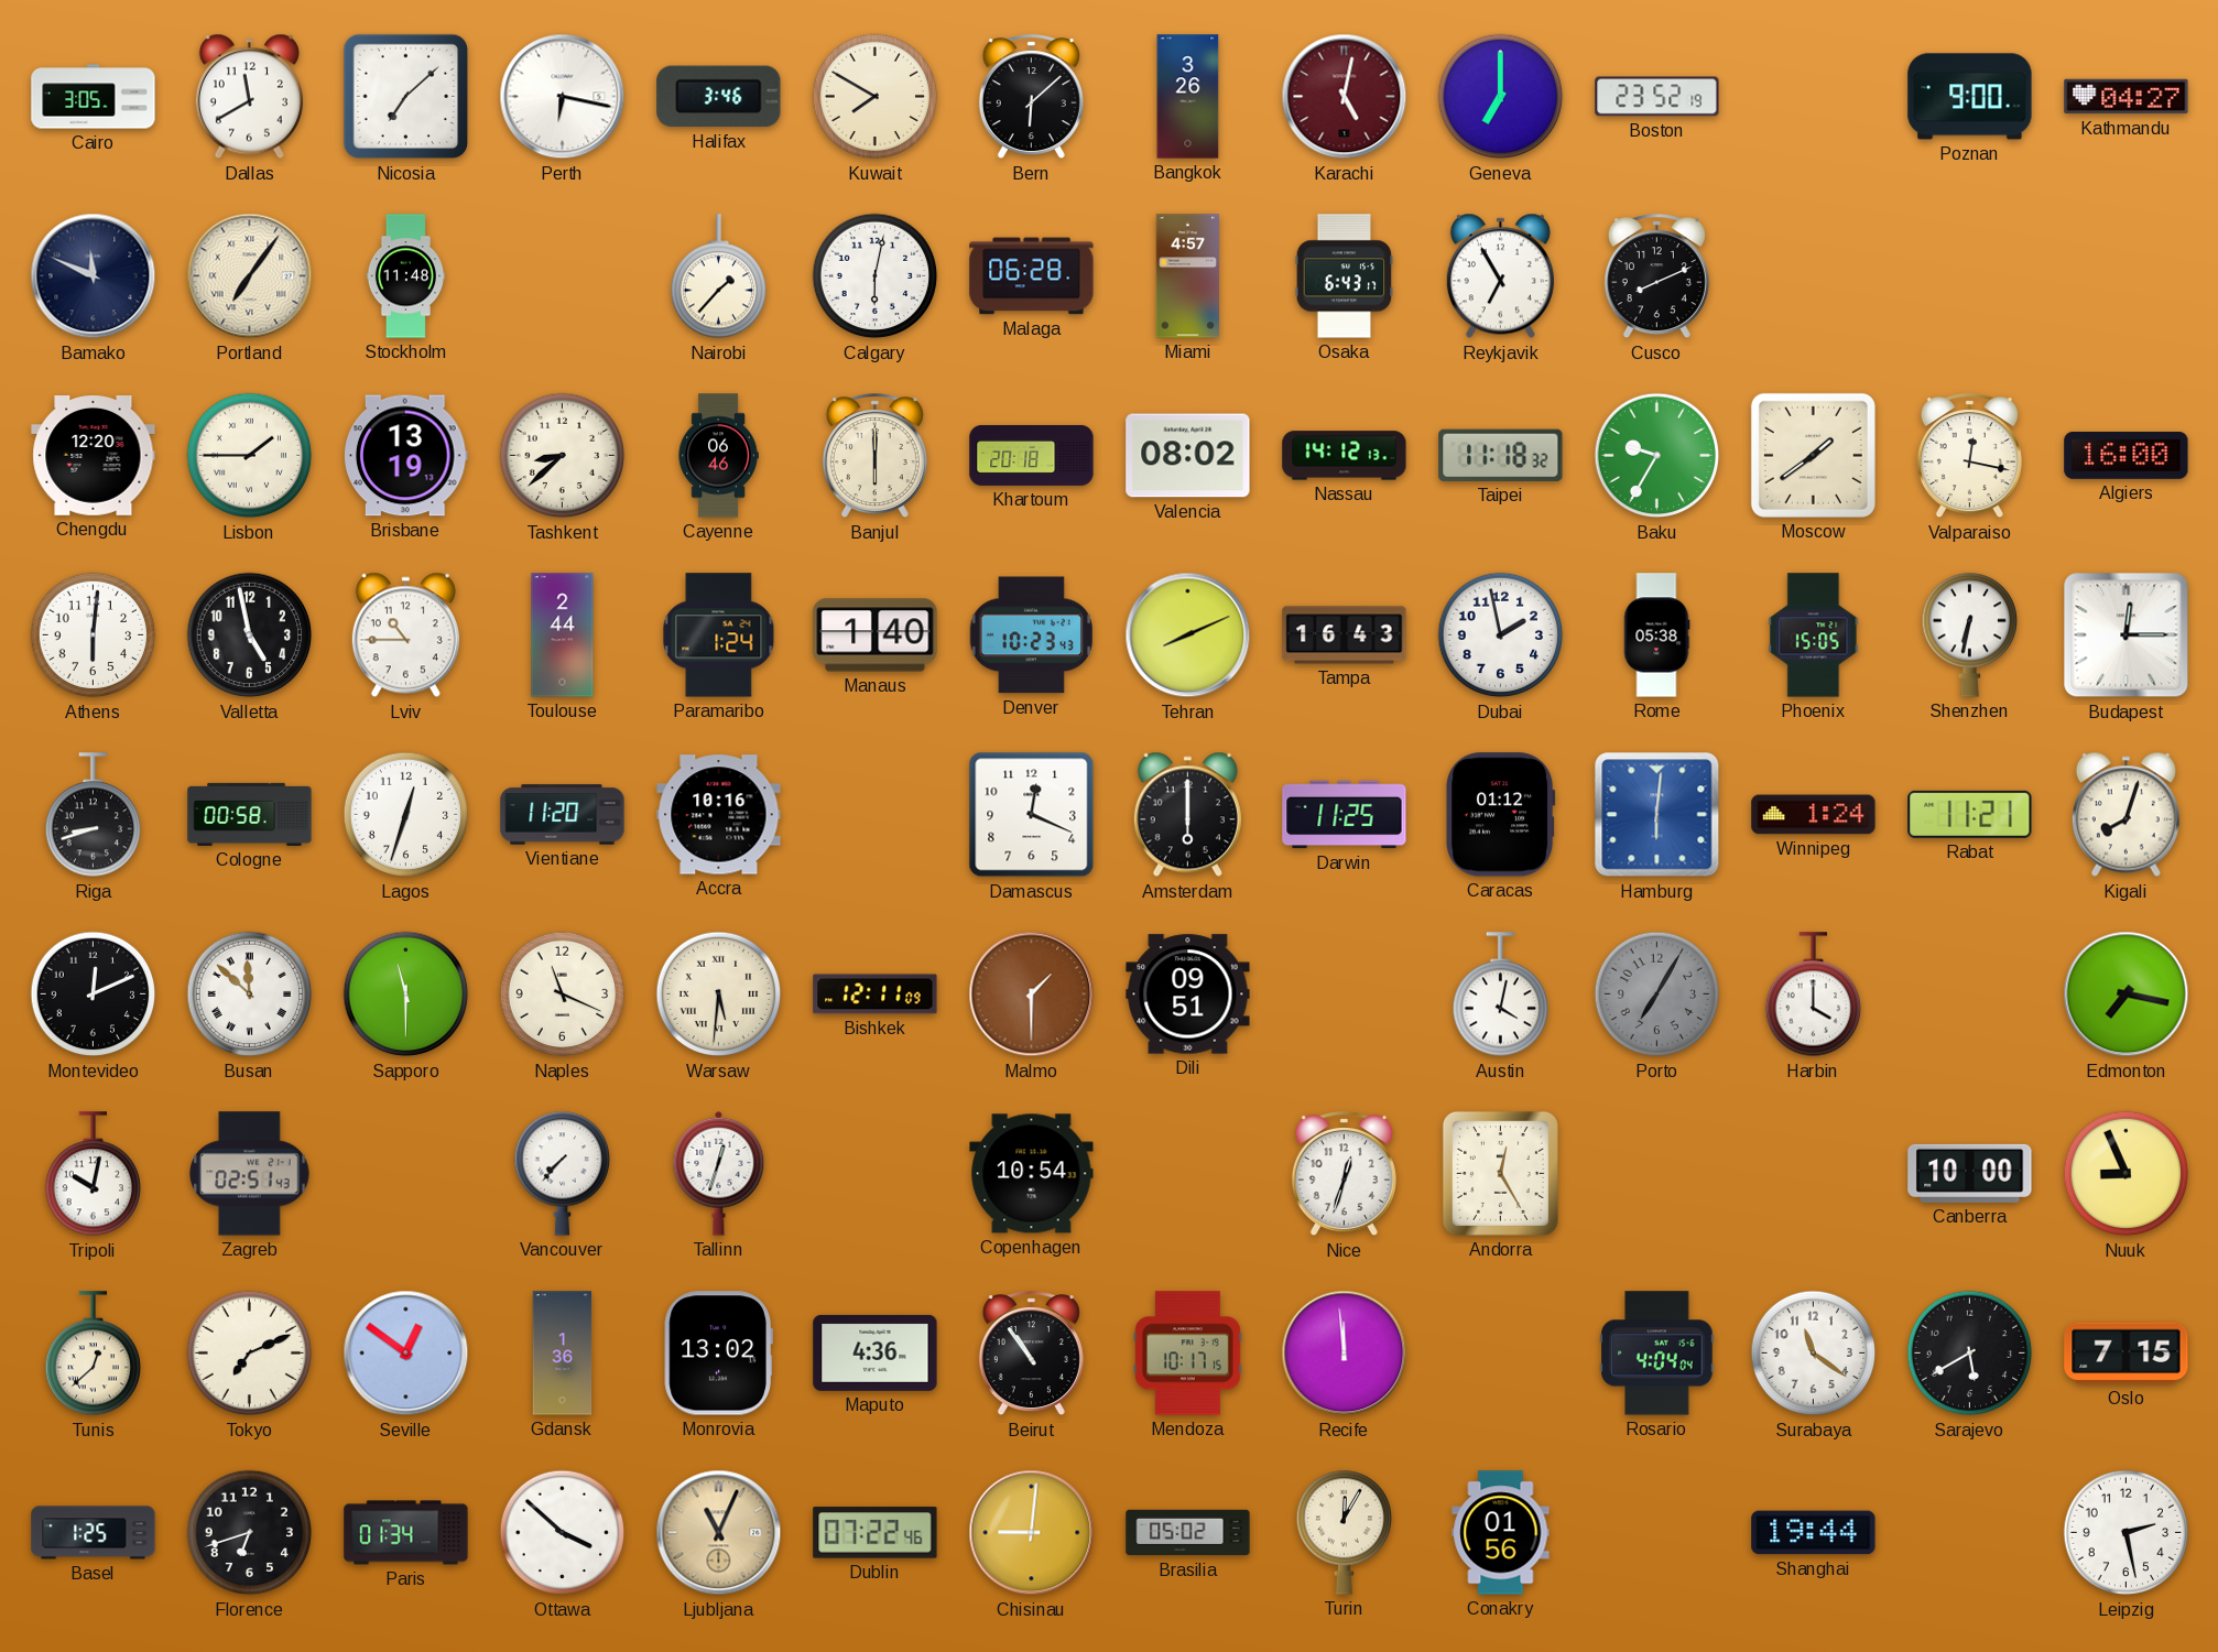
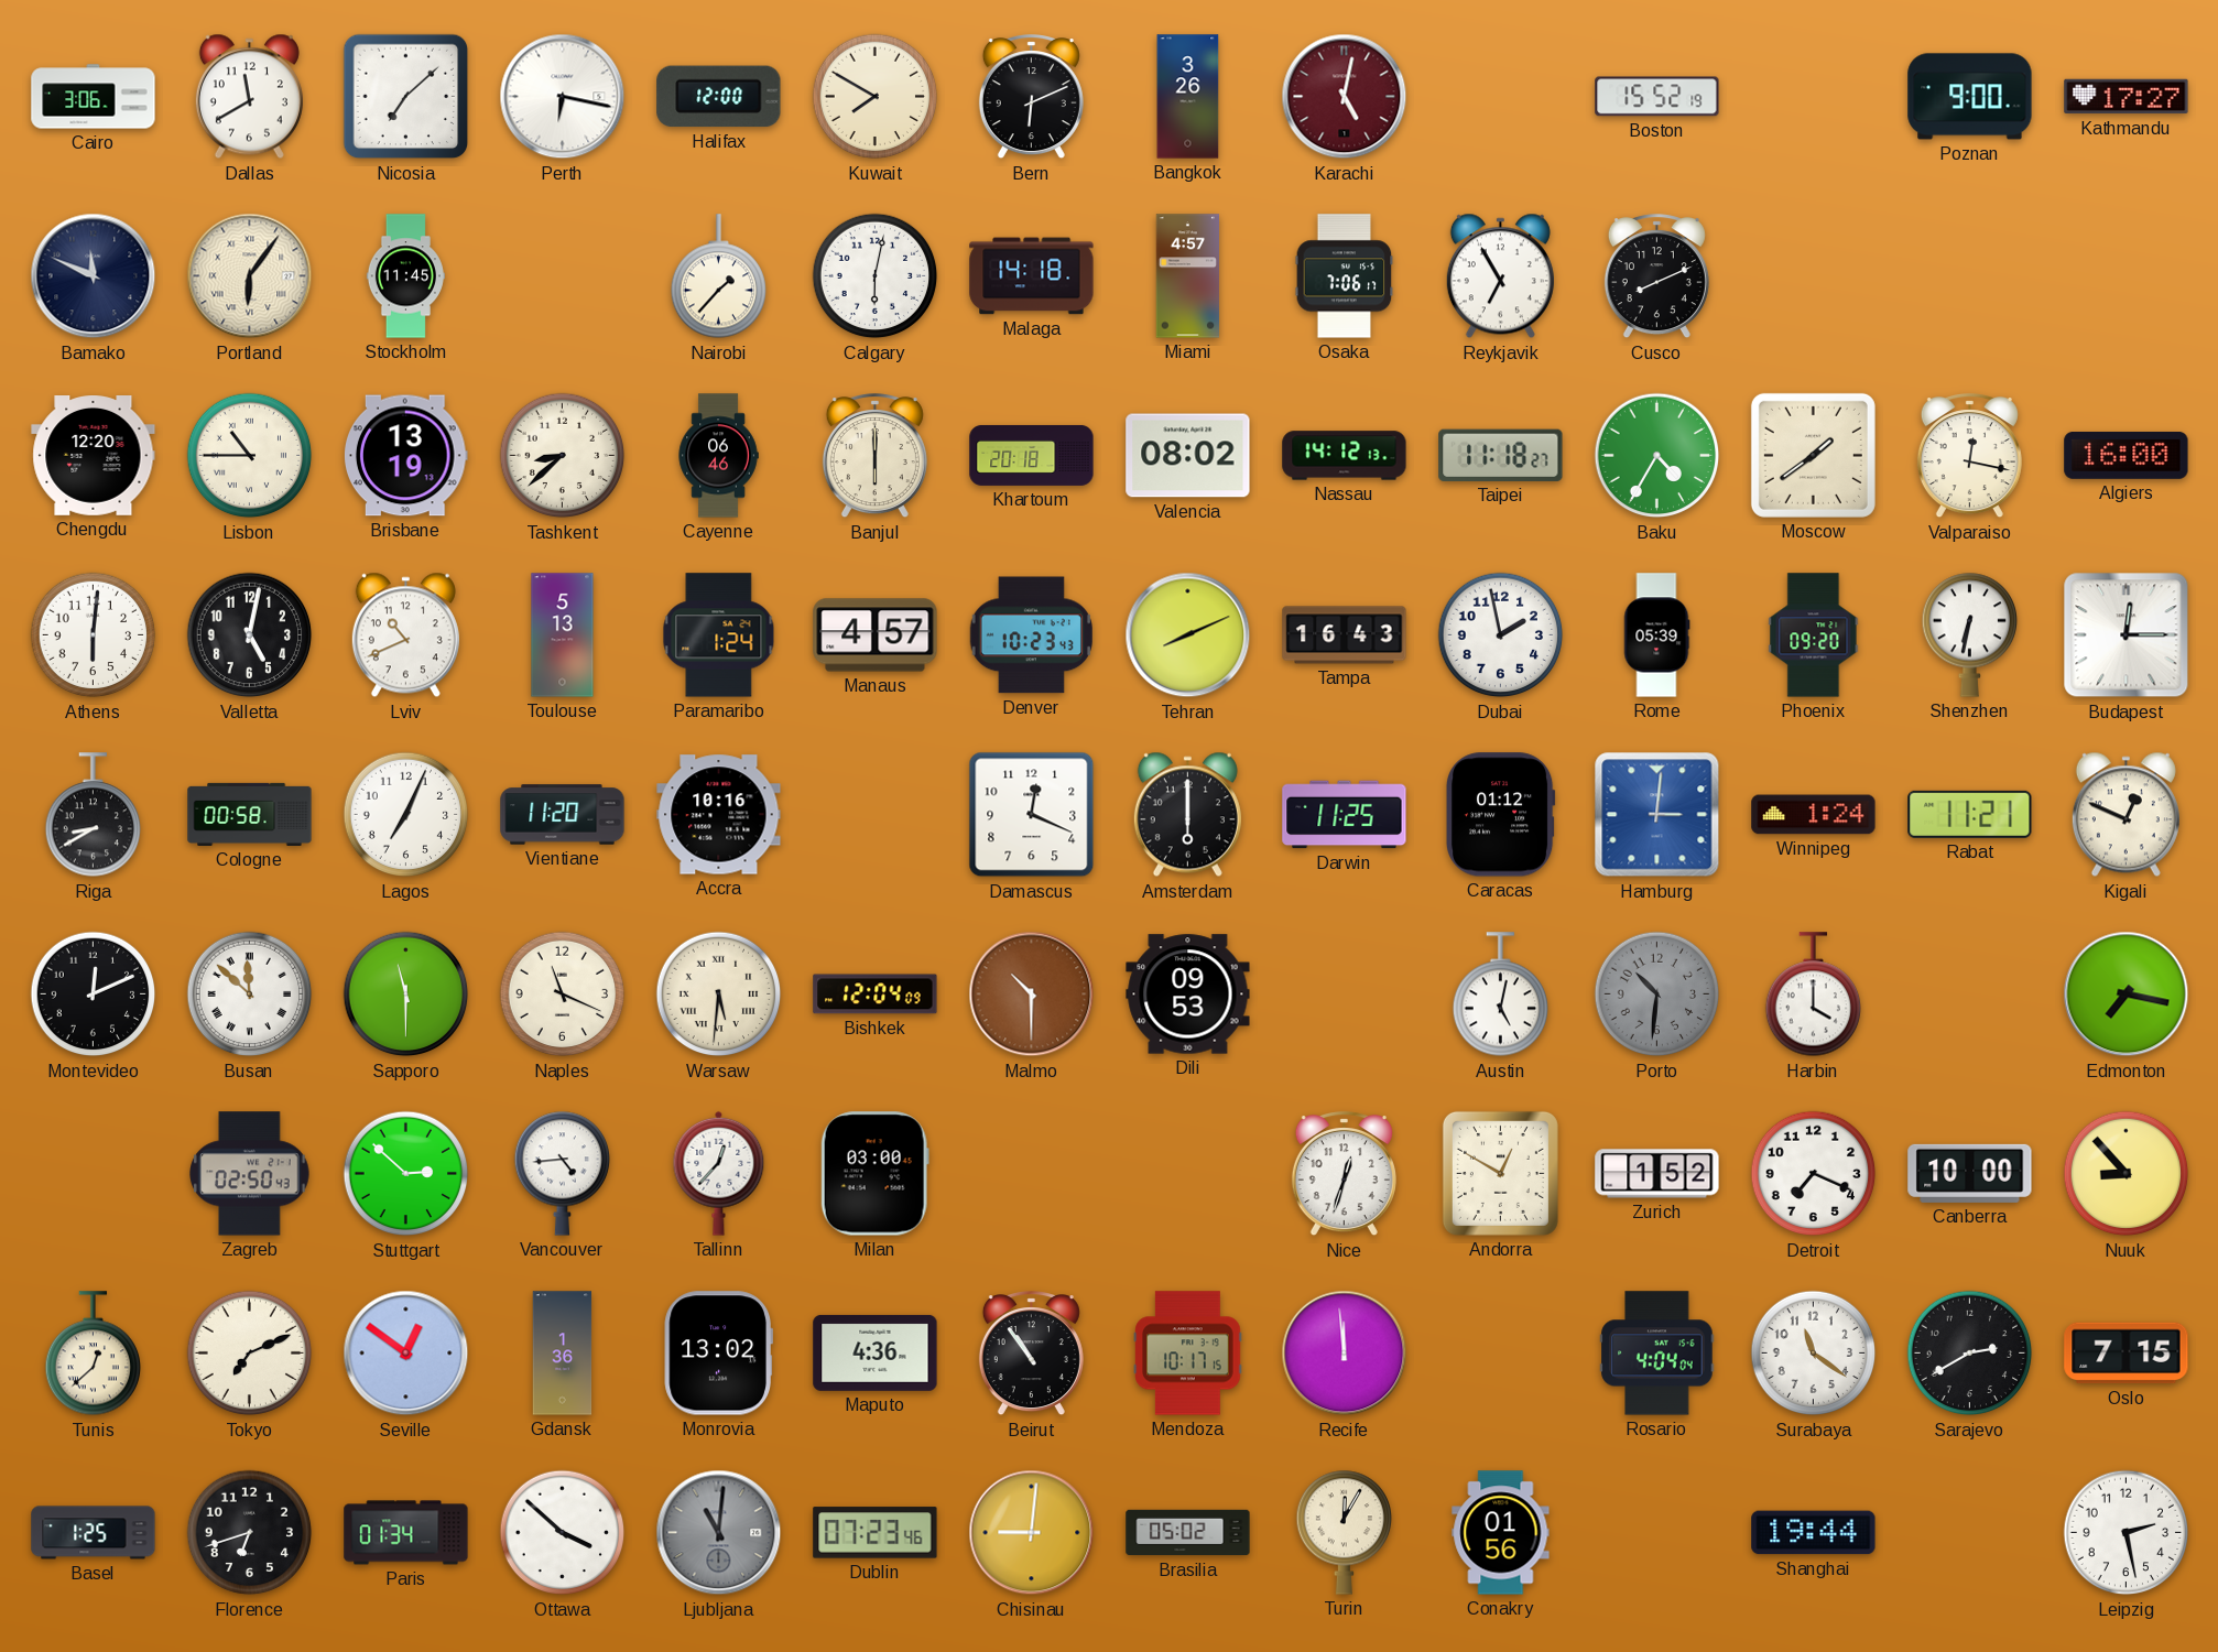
Cairo: 3:05 -> 3:06
Halifax: 3:46 -> 12:00
Bern: 6:08 -> 6:11
Geneva: 7:00 -> none
Boston: 23:52 -> 15:52
Kathmandu: 04:27 -> 17:27
Portland: 7:06 -> 6:06
Stockholm: 11:48 -> 11:45
Malaga: 06:28 -> 14:18
Osaka: 6:43 -> 7:06
Lisbon: 1:45 -> 10:45
Taipei: 11:18:32 -> 11:18:27
Baku: 9:35 -> 4:35
Valletta: 4:58 -> 5:02
Lviv: 10:45 -> 10:41
Toulouse: 2:44 -> 5:13
Manaus: 1:40 -> 4:57
Rome: 05:38 -> 05:39
Phoenix: 15:05 -> 09:20
Riga: 8:42 -> 8:40
Lagos: 12:33 -> 7:04
Hamburg: 6:01 -> 3:01
Kigali: 8:03 -> 12:49
Bishkek: 12:11 -> 12:04
Malmo: 1:30 -> 10:30
Dili: 09:51 -> 09:53
Austin: 4:02 -> 5:02
Porto: 7:05 -> 10:31
Tripoli: 10:02 -> none
Zagreb: 02:51 -> 02:50
Stuttgart: none -> 2:52
Vancouver: 7:37 -> 4:44
Tallinn: 12:33 -> 12:37
Milan: none -> 03:00
Copenhagen: 10:54 -> none
Andorra: 12:25 -> 12:50
Zurich: none -> 1:52
Detroit: none -> 7:19
Nuuk: 8:56 -> 8:53
Sarajevo: 5:40 -> 2:40
Ljubljana: 11:04 -> 11:01
Ljubljana dial: champagne -> grey
Dublin: 07:22 -> 07:23
